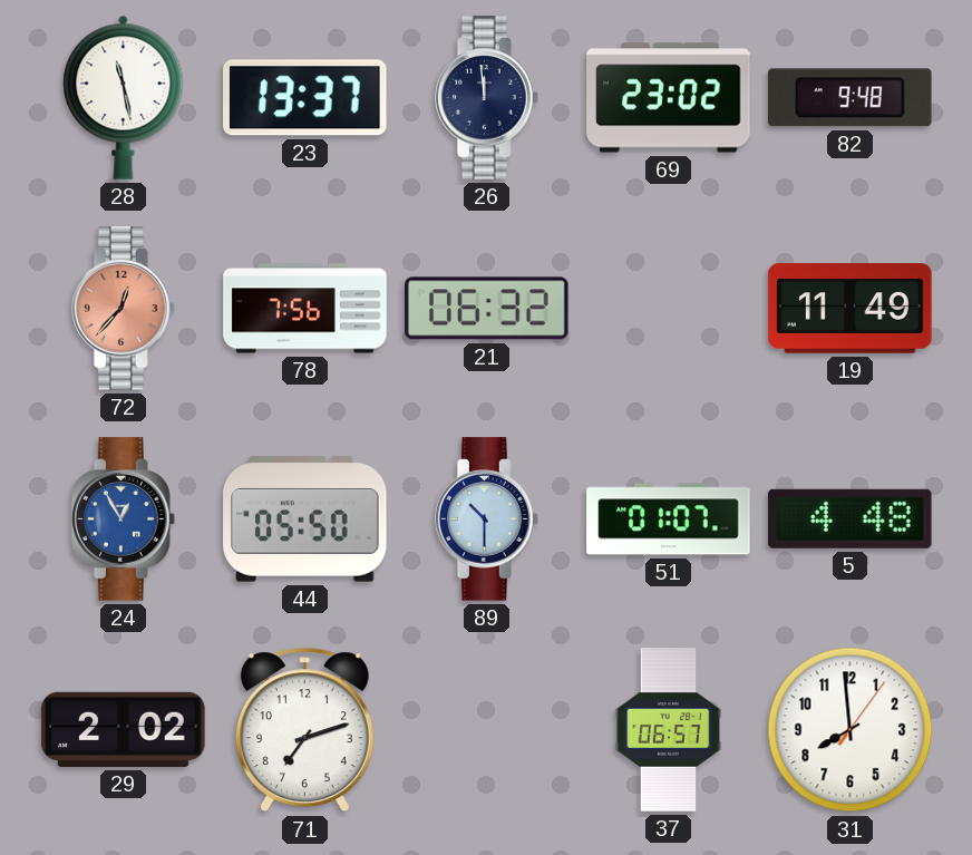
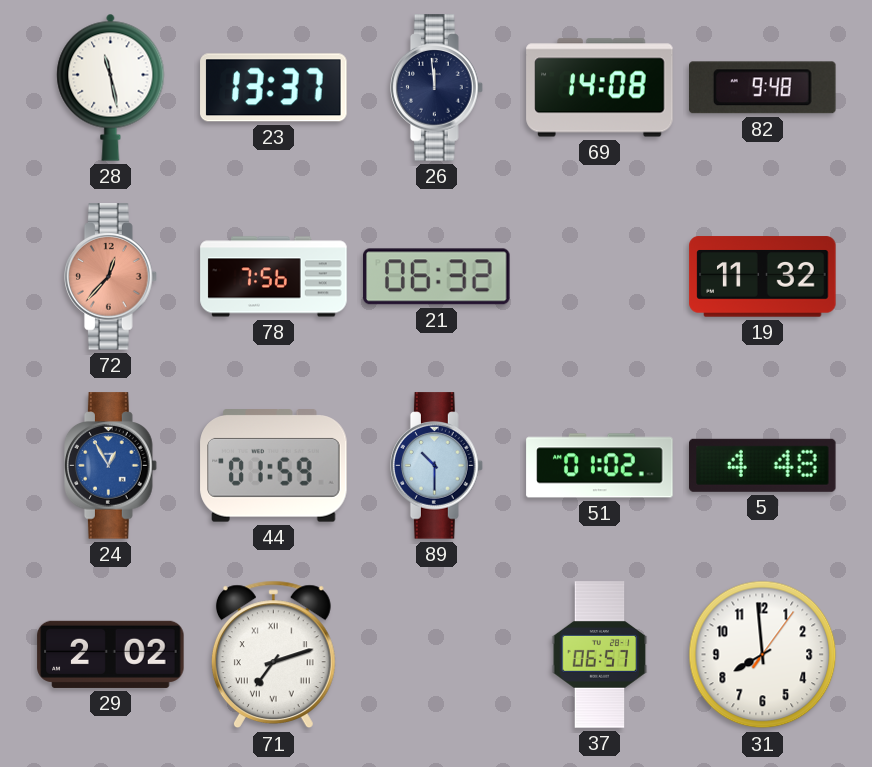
69: 23:02 -> 14:08
19: 11:49 -> 11:32
44: 05:50 -> 01:59
51: 01:07 -> 01:02
71 numerals: Arabic -> Roman
